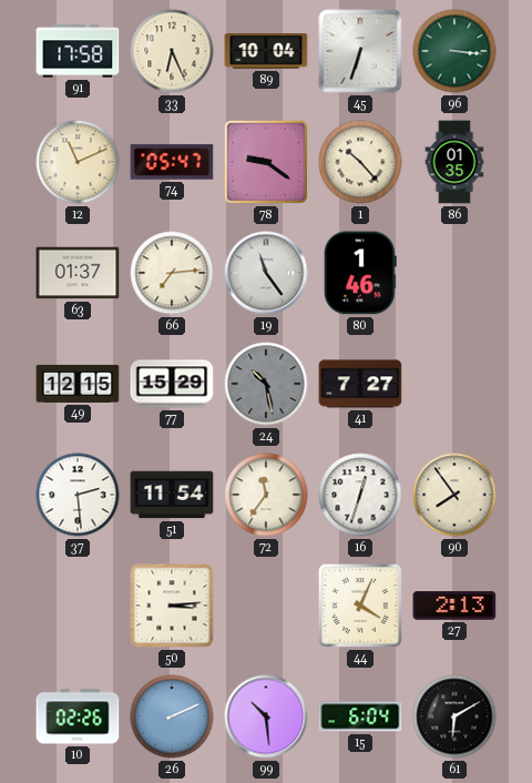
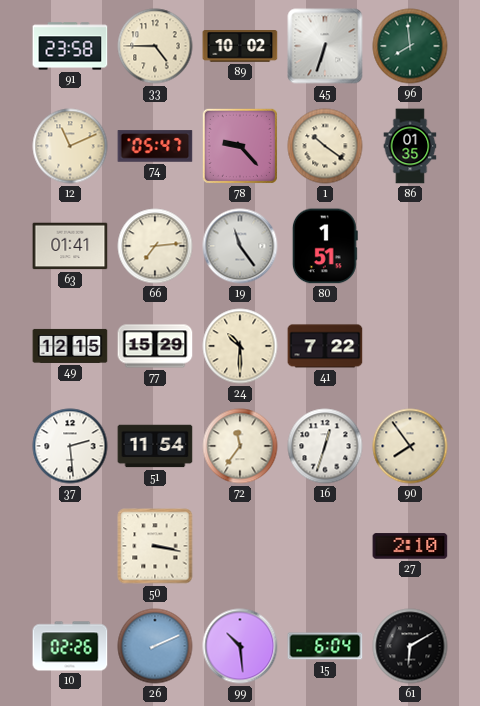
91: 17:58 -> 23:58
33: 6:26 -> 4:45
89: 10:04 -> 10:02
96: 3:16 -> 7:59
78: 9:21 -> 9:23
1: 10:23 -> 10:21
63: 01:37 -> 01:41
80: 1:46 -> 1:51
24: 10:28 -> 10:30
24 dial: grey -> cream
41: 7:27 -> 7:22
50: 3:14 -> 3:17
44: 4:04 -> none
27: 2:13 -> 2:10
